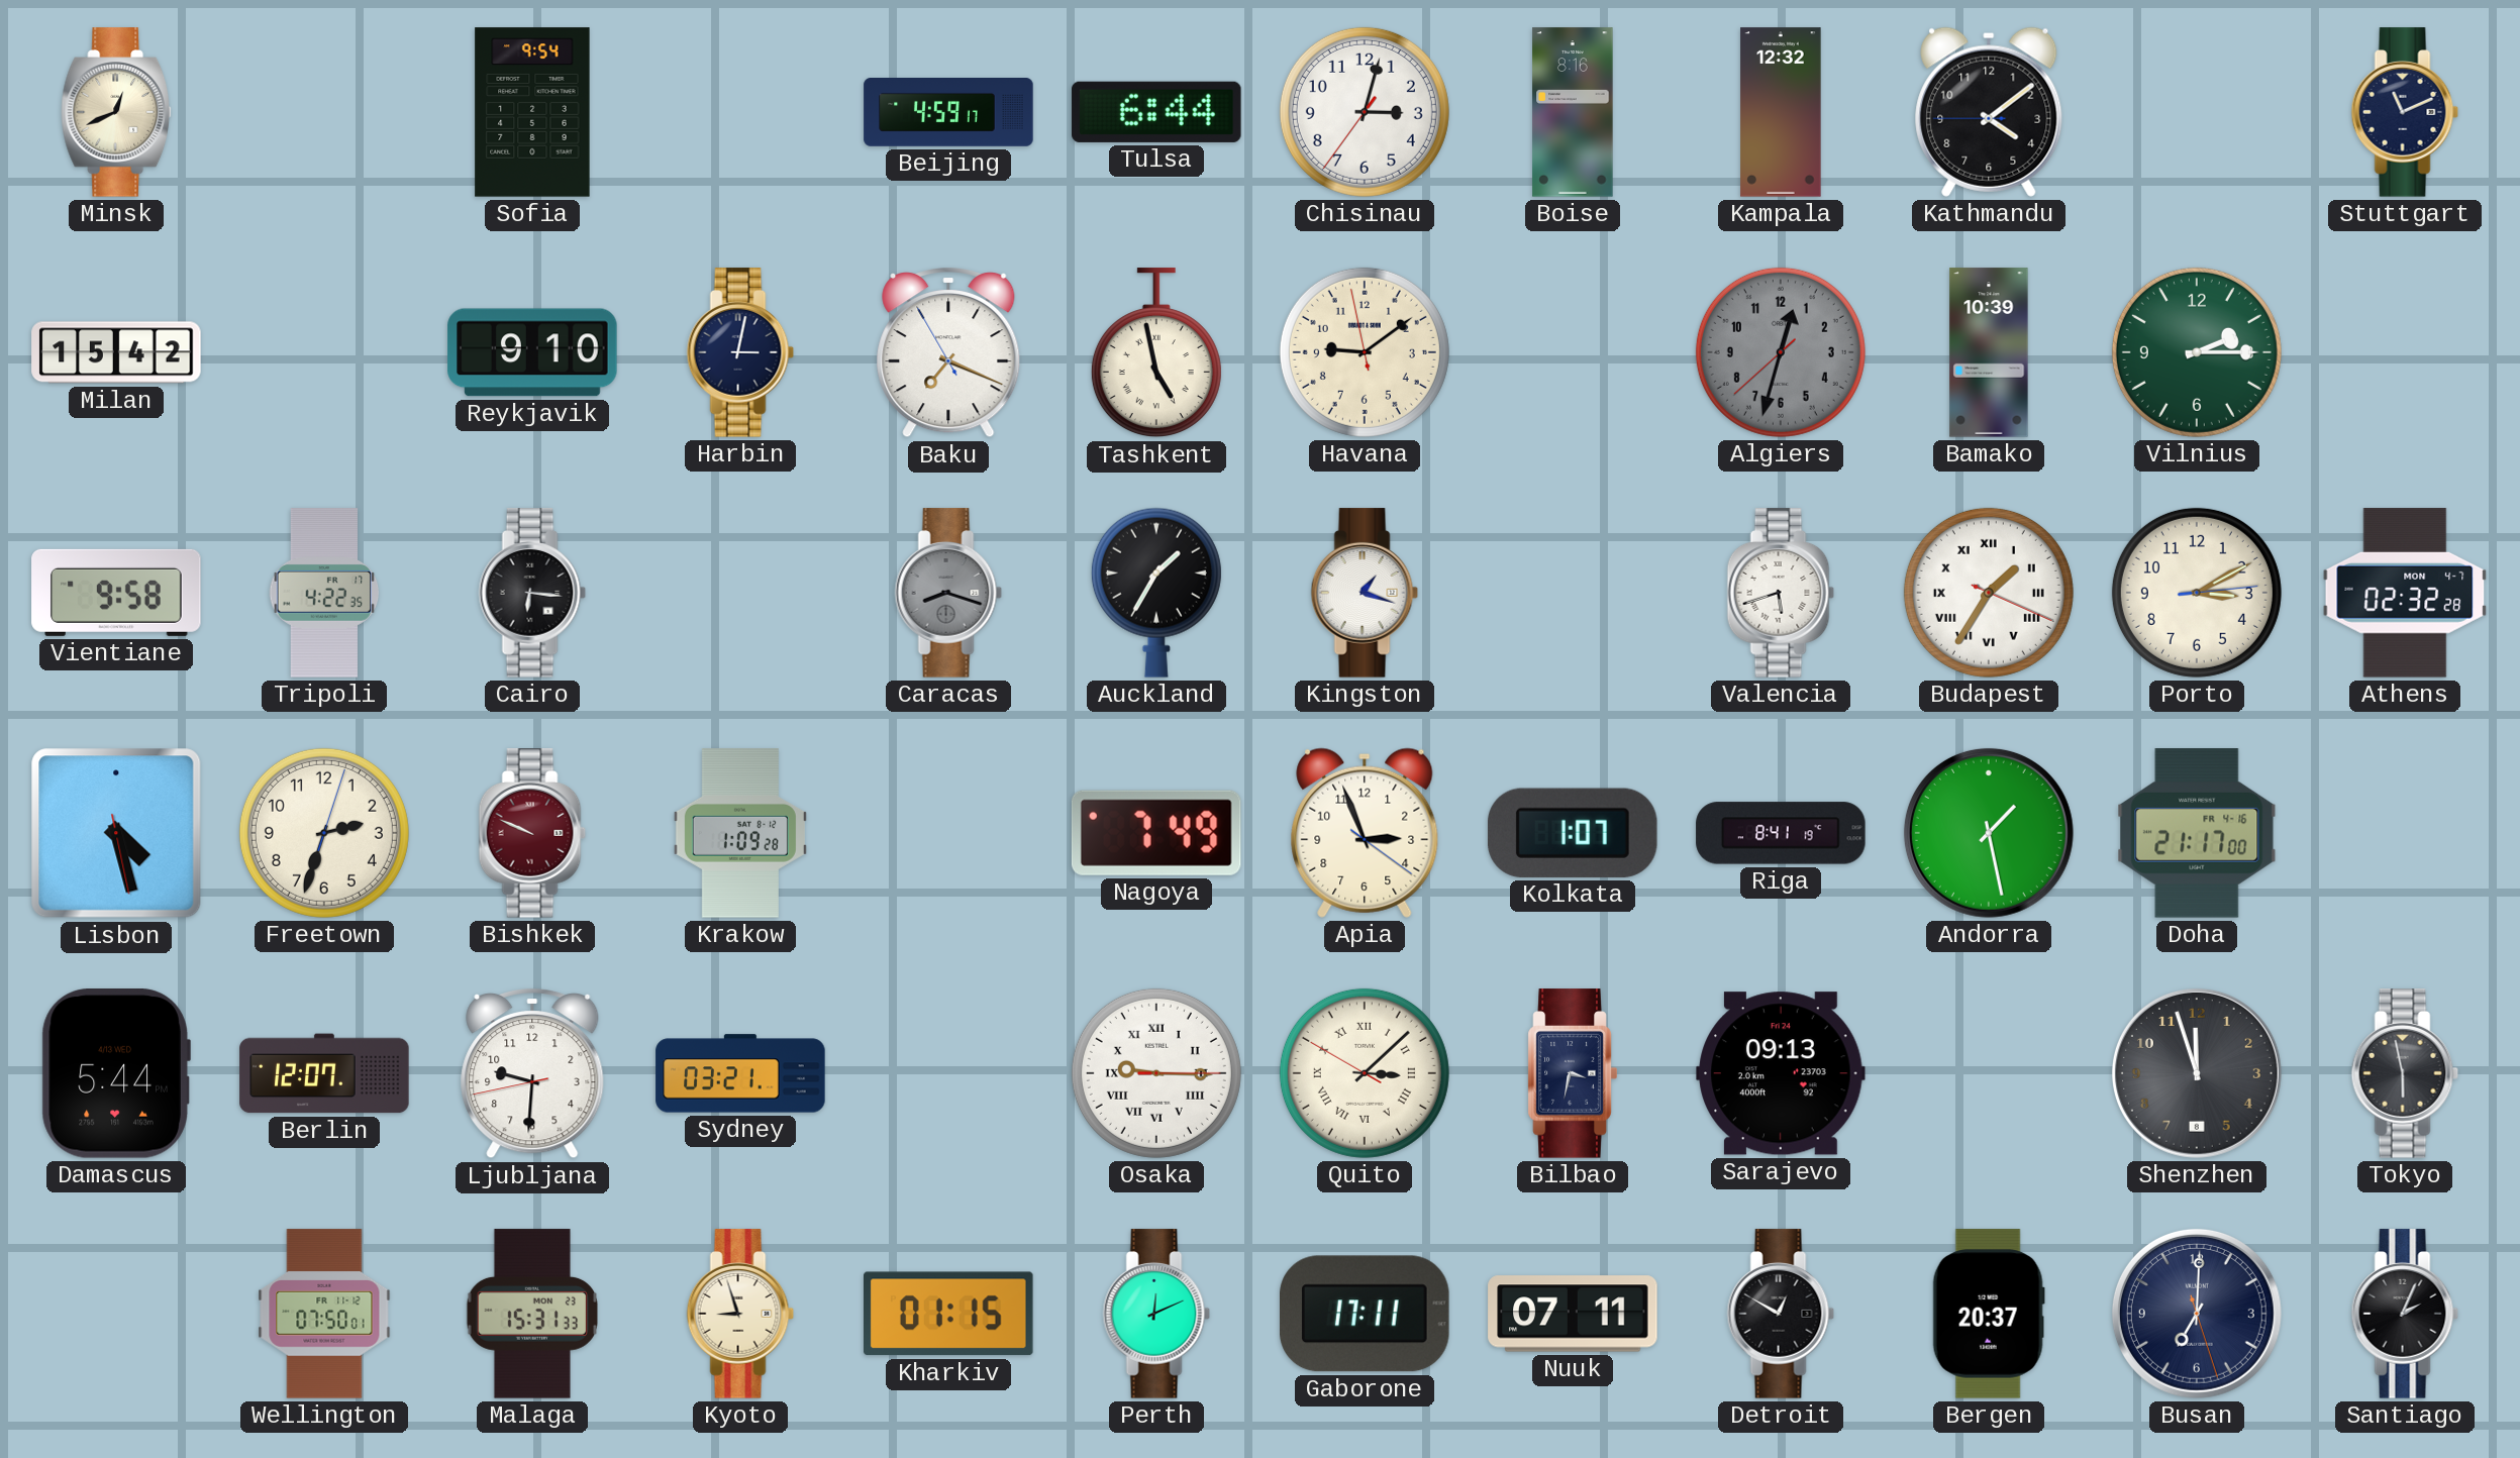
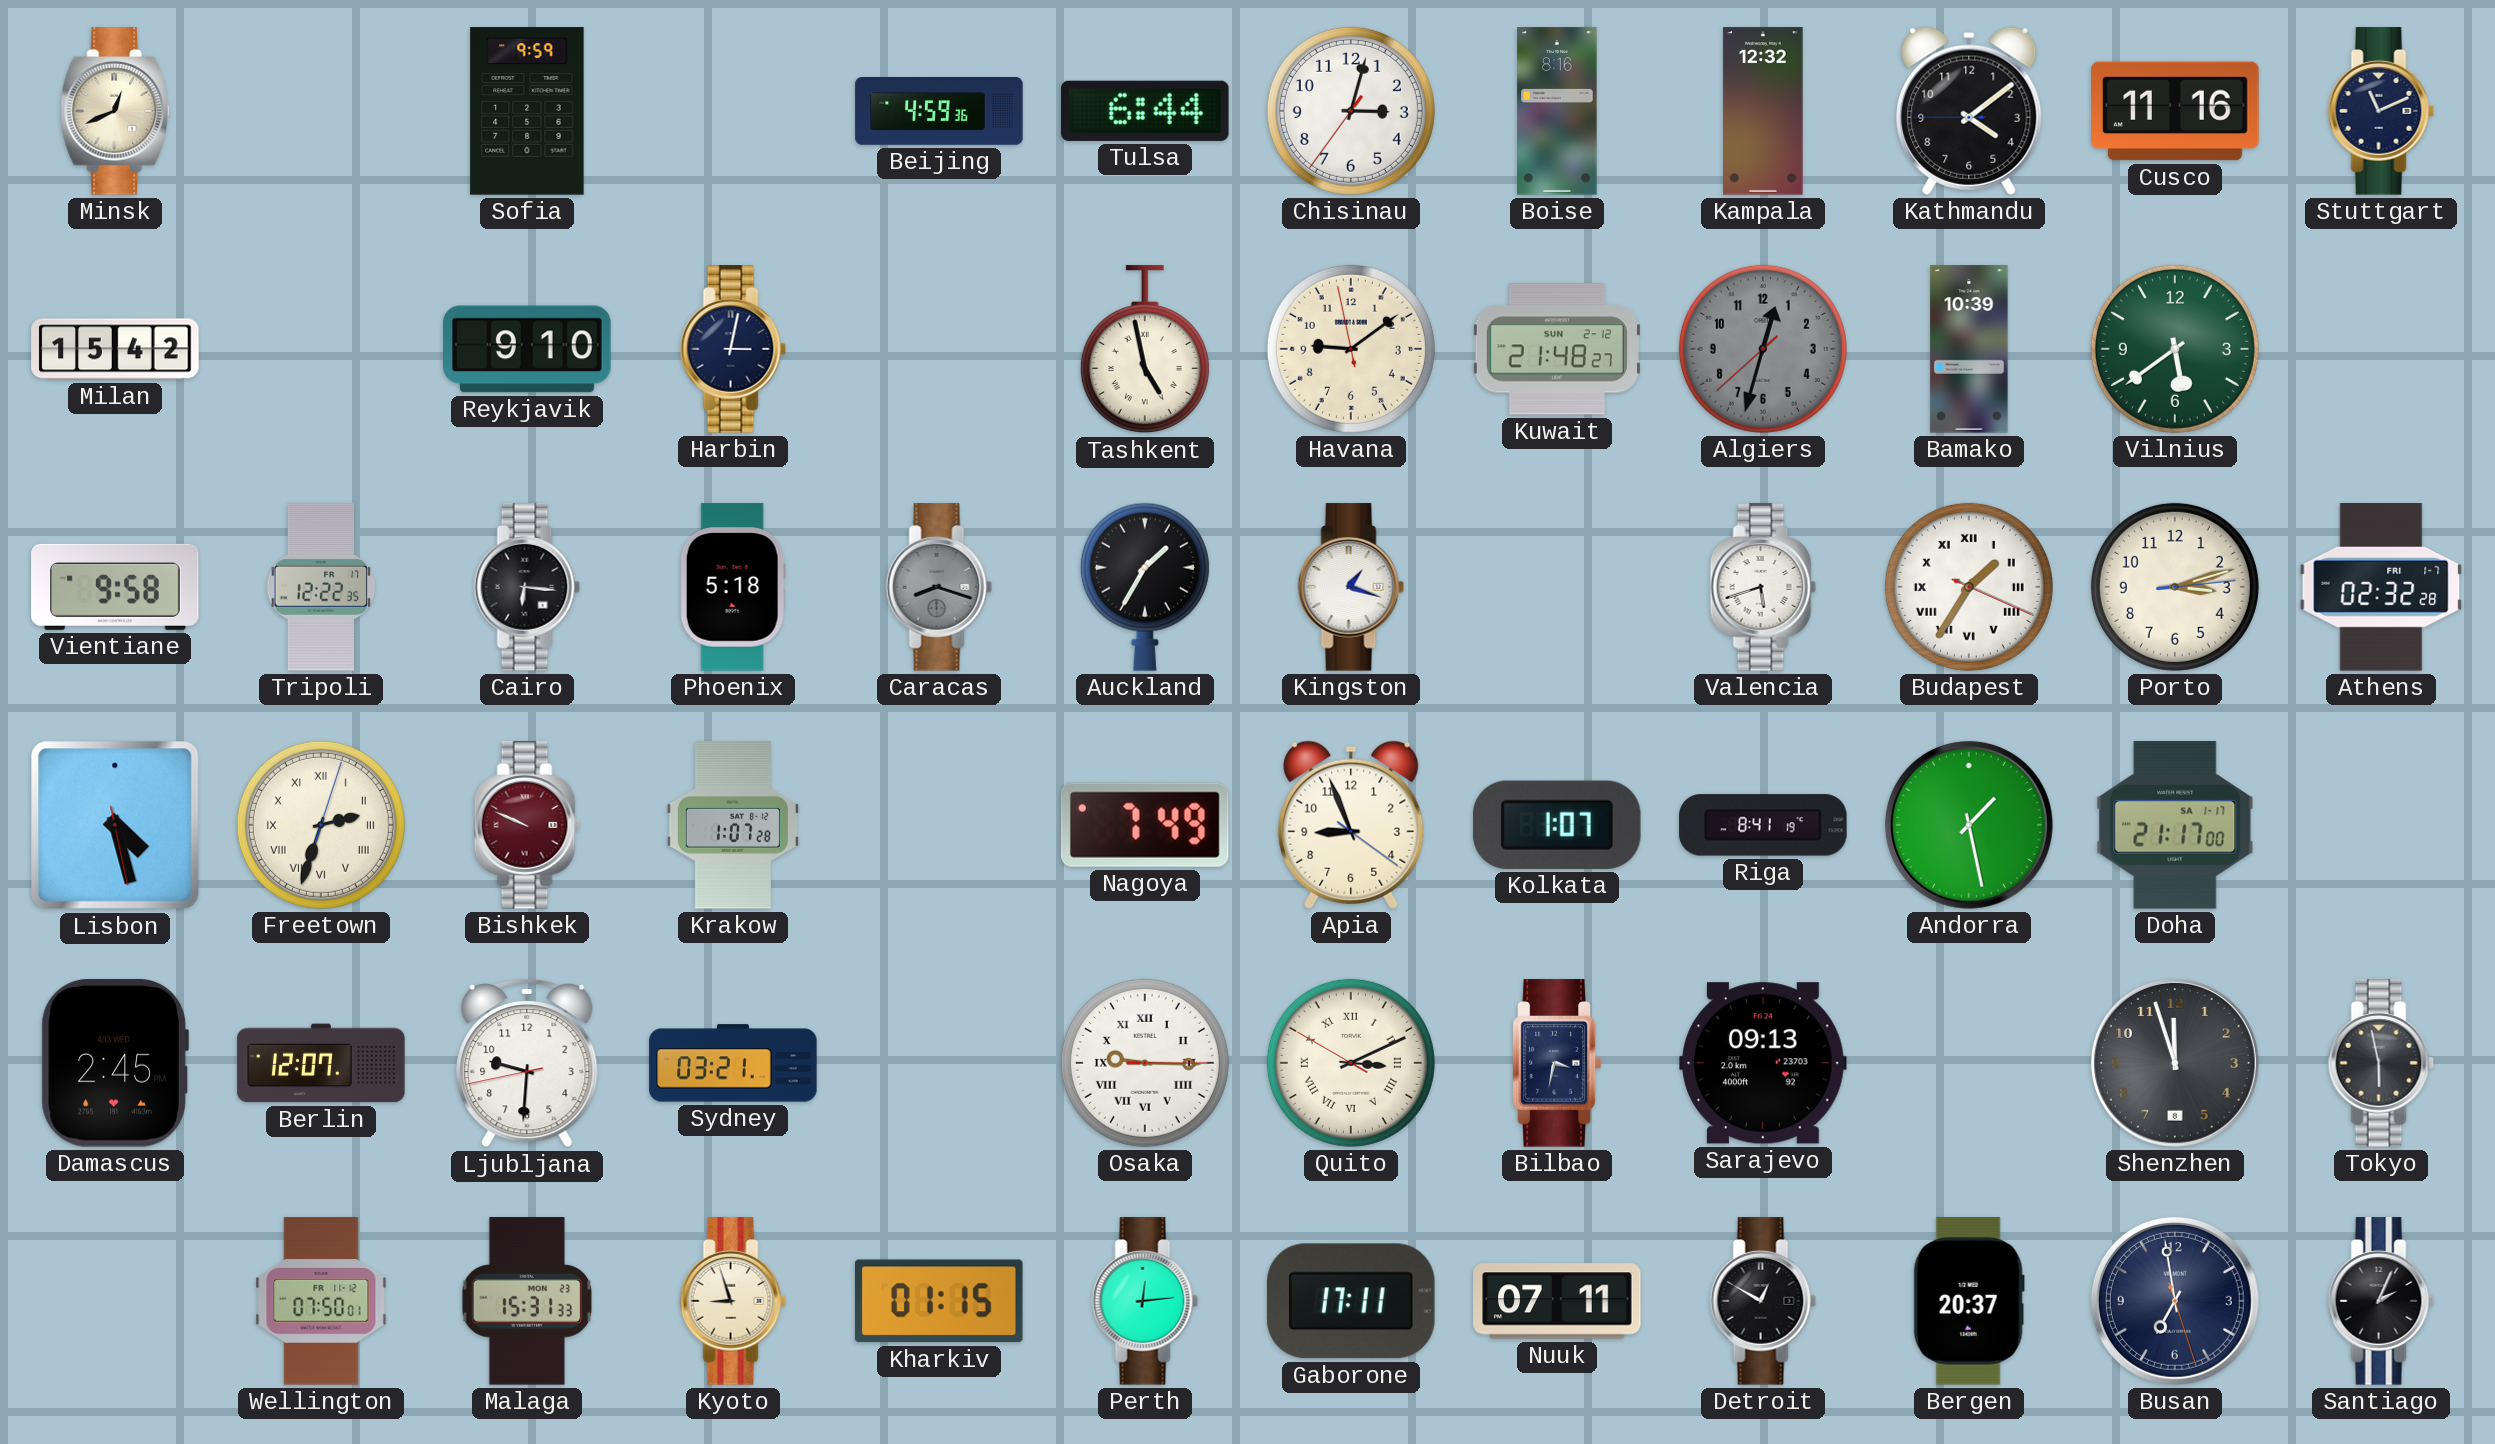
Sofia: 9:54 -> 9:59
Beijing: 4:59:17 -> 4:59:36
Cusco: none -> 11:16
Baku: 7:18 -> none
Kuwait: none -> 21:48
Vilnius: 2:15 -> 5:39
Tripoli: 4:22 -> 12:22
Phoenix: none -> 5:18
Porto: 3:10 -> 3:12
Athens date: MON 4-7 -> FRI 1-7
Freetown numerals: Arabic -> Roman
Krakow: 1:09 -> 1:07
Apia: 2:56 -> 8:56
Doha date: FR 4-16 -> SA 1-17
Damascus: 5:44 -> 2:45
Quito: 3:07 -> 3:10
Perth: 12:11 -> 12:14
Busan: 7:00 -> 6:58
